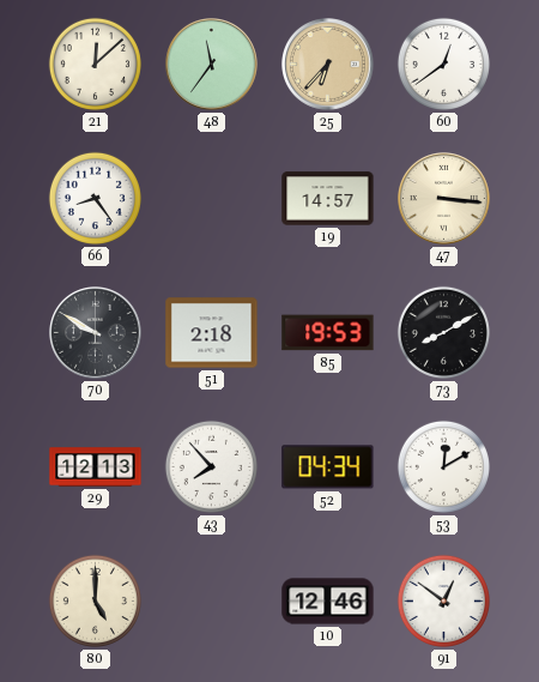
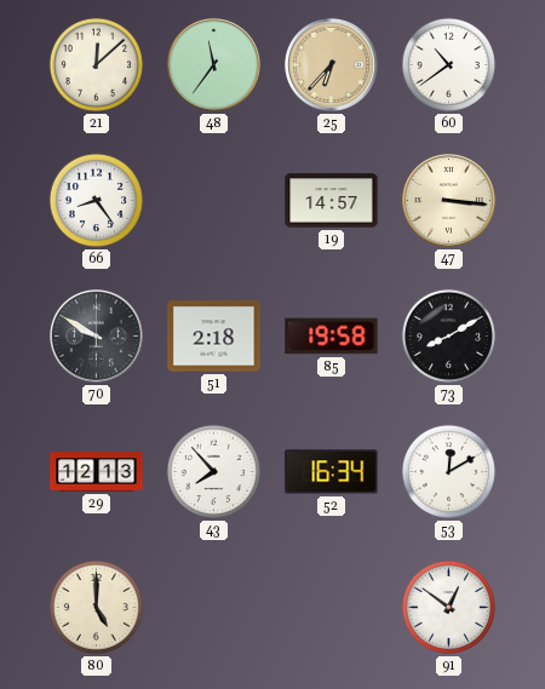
60: 12:39 -> 10:39
85: 19:53 -> 19:58
52: 04:34 -> 16:34
10: 12:46 -> none
